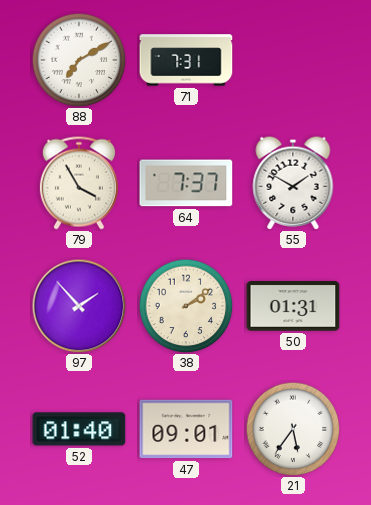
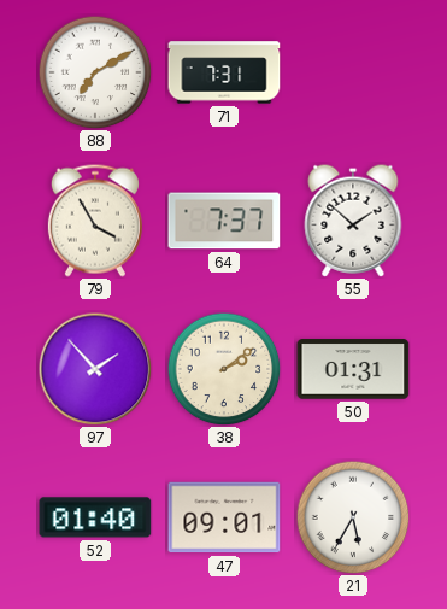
55: 1:50 -> 1:52
21: 5:36 -> 5:35
